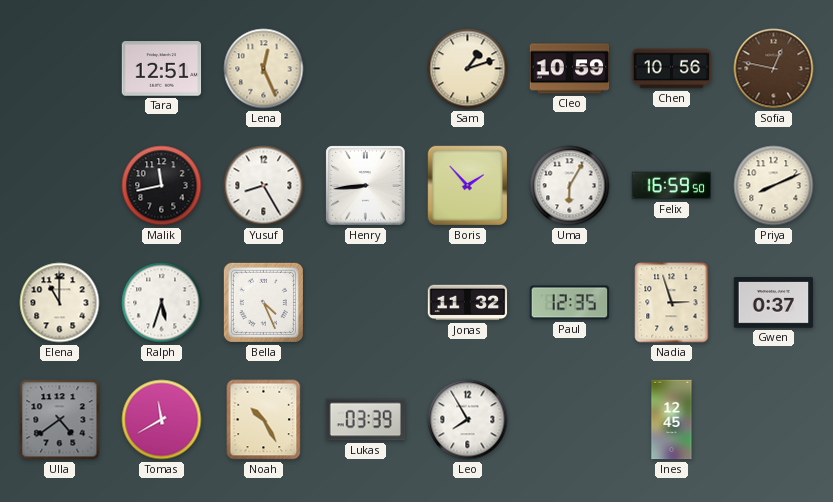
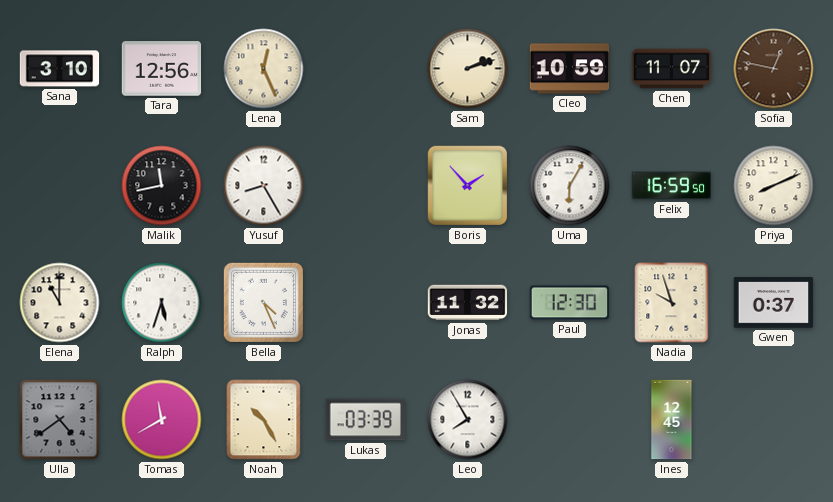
Sana: none -> 3:10
Tara: 12:51 -> 12:56
Sam: 1:12 -> 2:12
Chen: 10:56 -> 11:07
Henry: 8:44 -> none
Paul: 12:35 -> 12:30
Nadia: 2:57 -> 9:57
